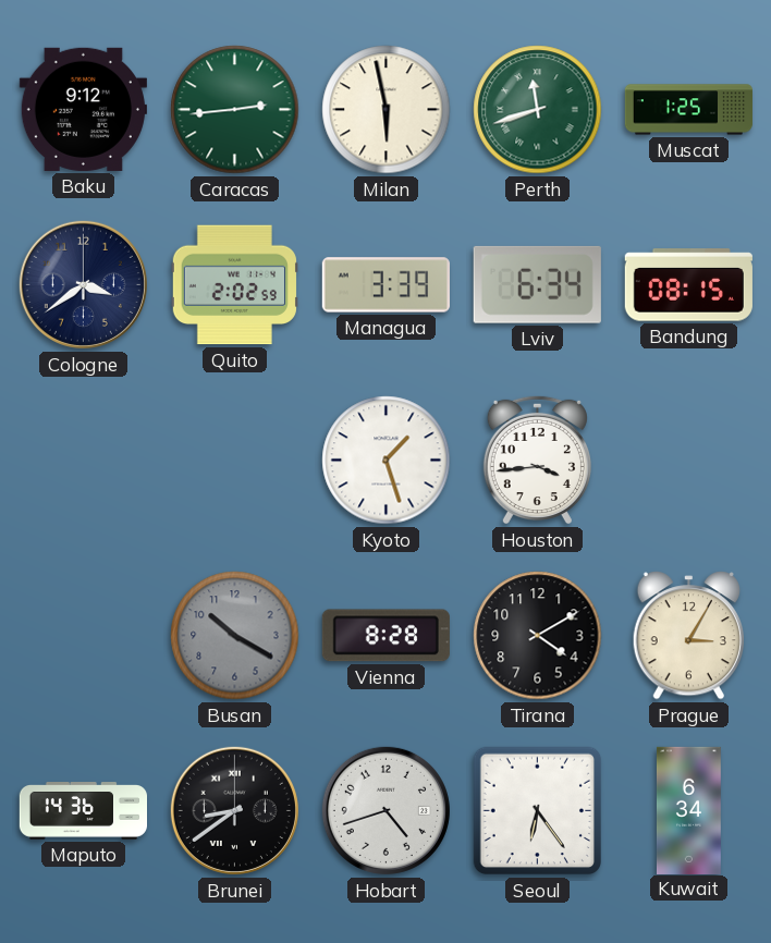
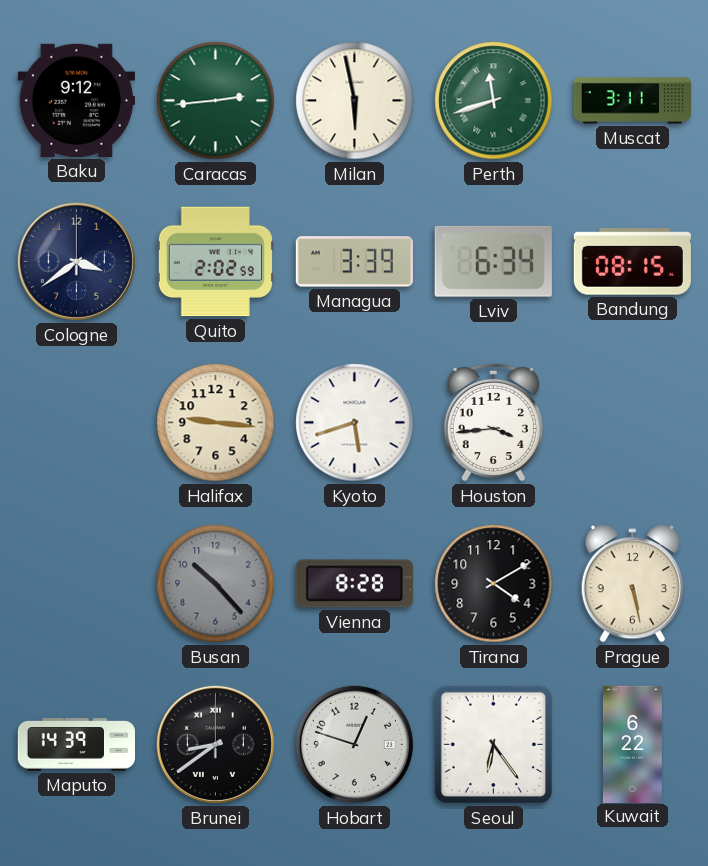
Muscat: 1:25 -> 3:11
Halifax: none -> 9:16
Kyoto: 1:27 -> 5:42
Busan: 10:20 -> 10:23
Prague: 3:05 -> 5:28
Maputo: 14:36 -> 14:39
Hobart: 4:42 -> 12:48
Kuwait: 6:34 -> 6:22
